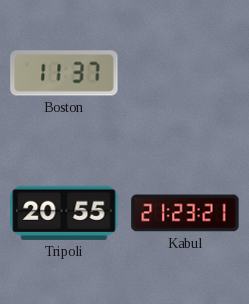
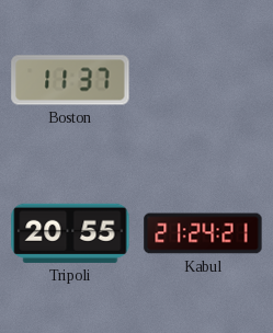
Kabul: 21:23 -> 21:24
